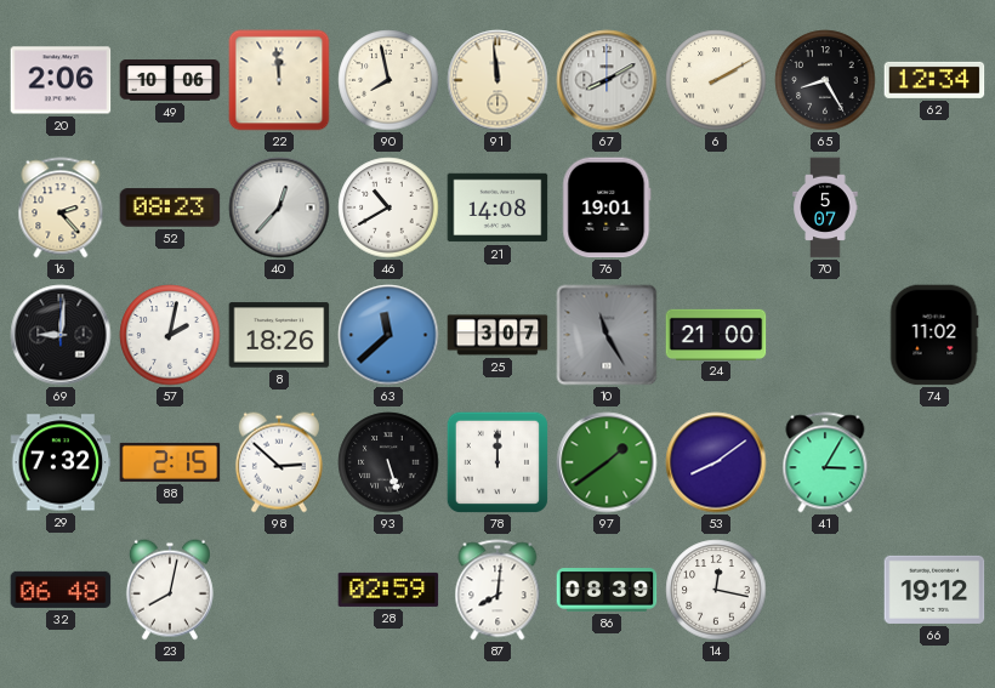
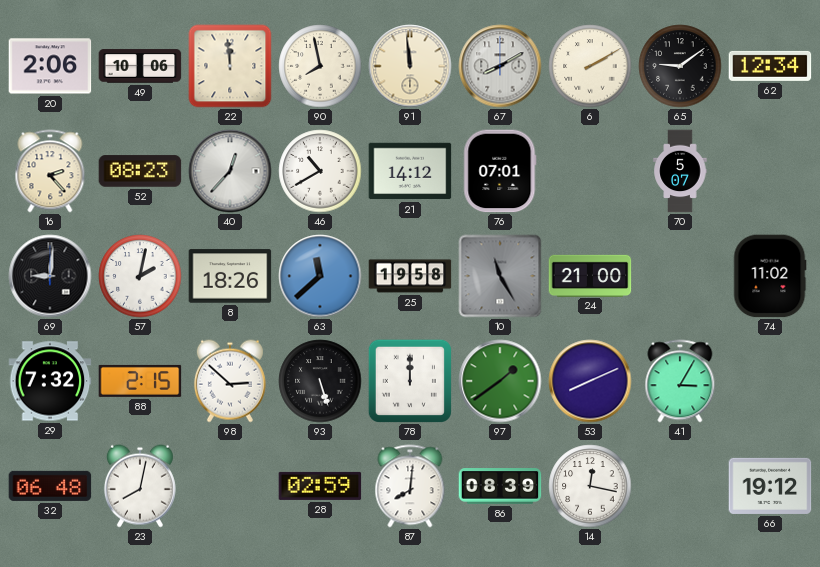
65: 8:25 -> 9:09
21: 14:08 -> 14:12
76: 19:01 -> 07:01
25: 3:07 -> 19:58
53: 8:09 -> 8:11
